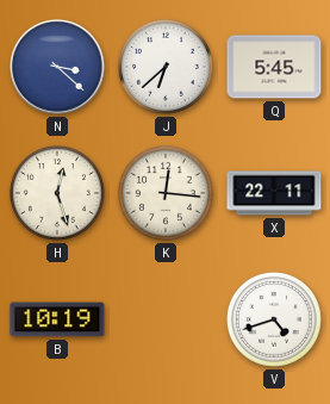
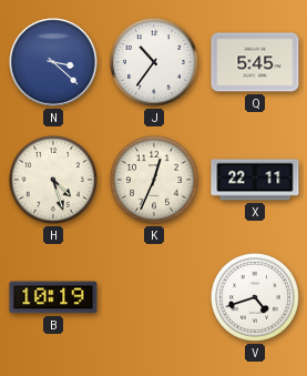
J: 6:38 -> 10:36
H: 12:27 -> 4:27
K: 12:16 -> 12:34
